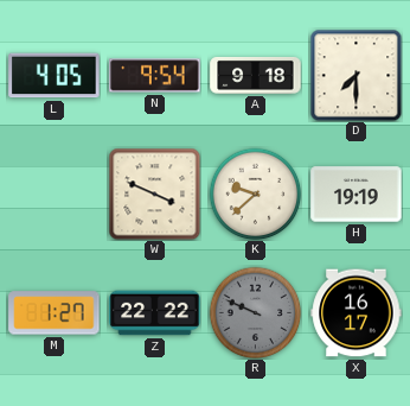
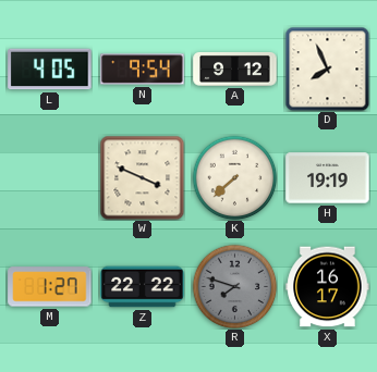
A: 9:18 -> 9:12
D: 7:30 -> 7:56
K: 9:38 -> 7:38
R: 9:49 -> 7:48
